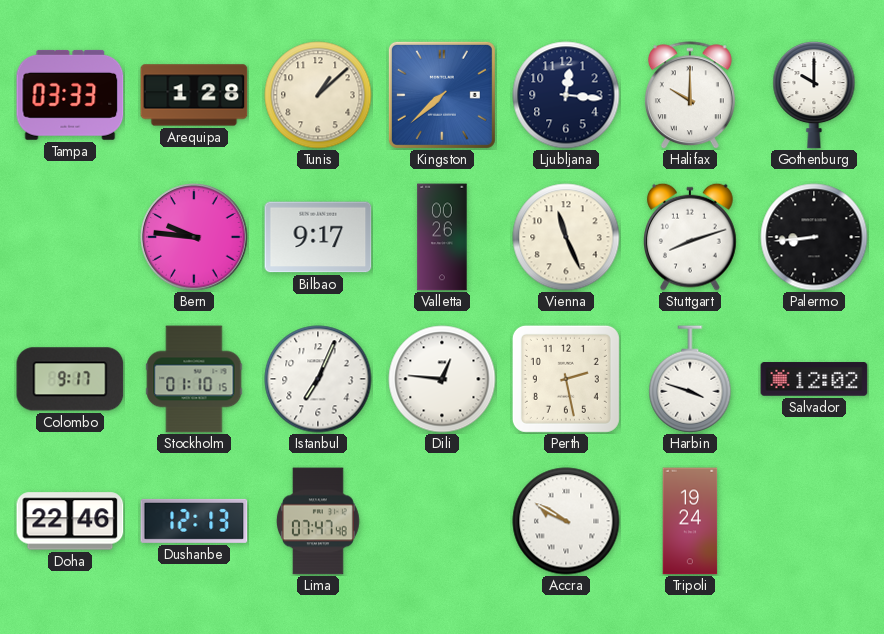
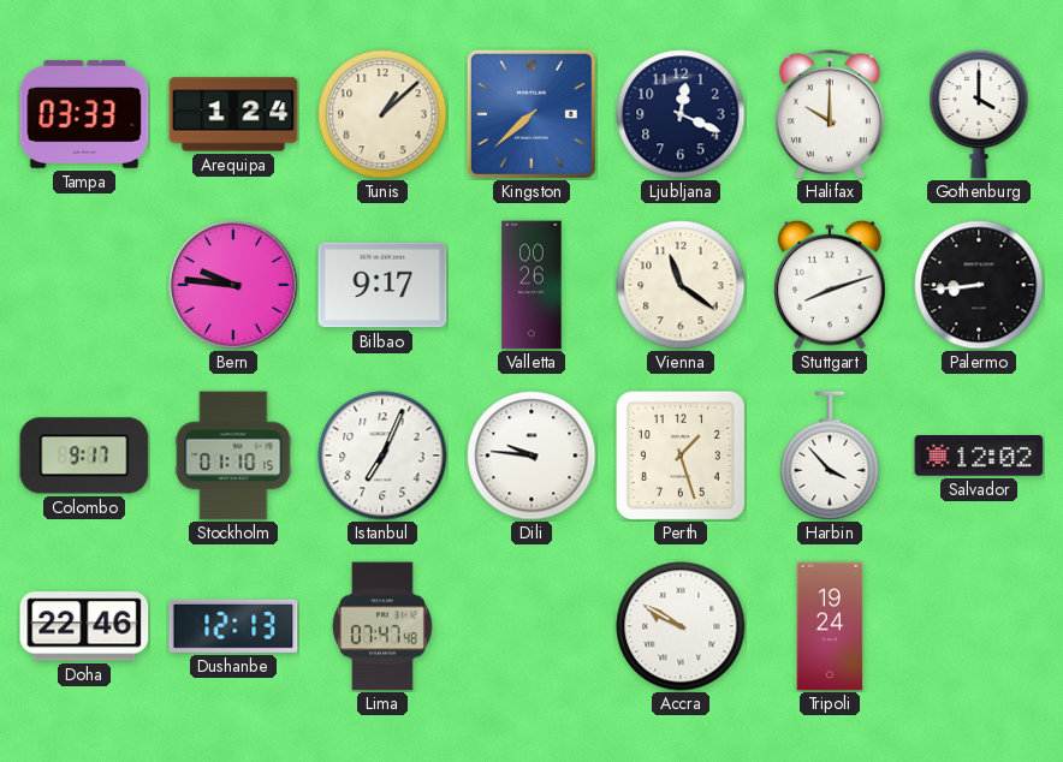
Arequipa: 1:28 -> 1:24
Ljubljana: 12:16 -> 12:19
Gothenburg: 10:00 -> 4:00
Vienna: 11:26 -> 11:21
Dili: 12:46 -> 9:46
Perth: 2:28 -> 1:27
Harbin: 3:48 -> 3:53
